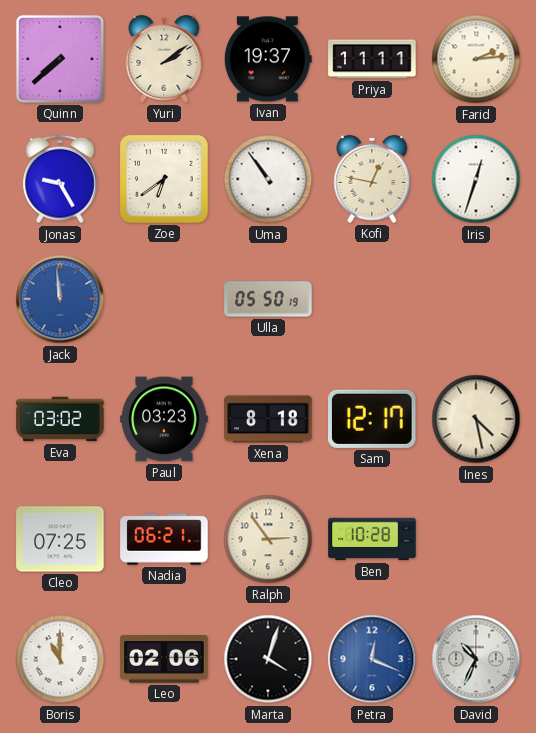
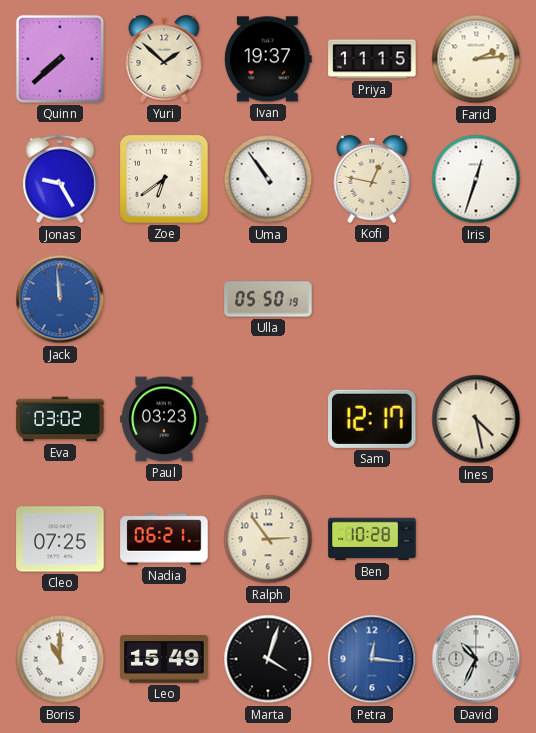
Yuri: 2:09 -> 1:52
Priya: 11:11 -> 11:15
Xena: 8:18 -> none
Leo: 02:06 -> 15:49
Petra: 12:19 -> 12:16
